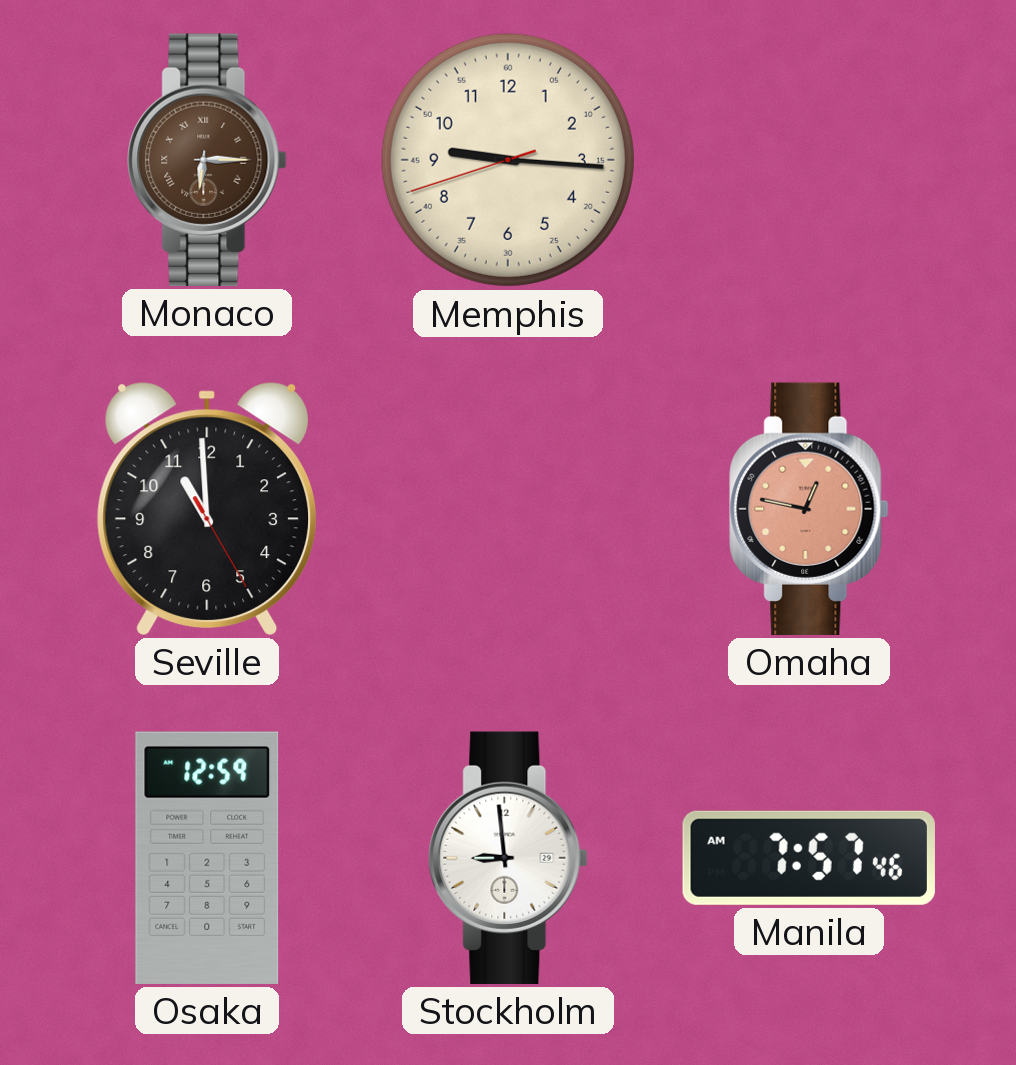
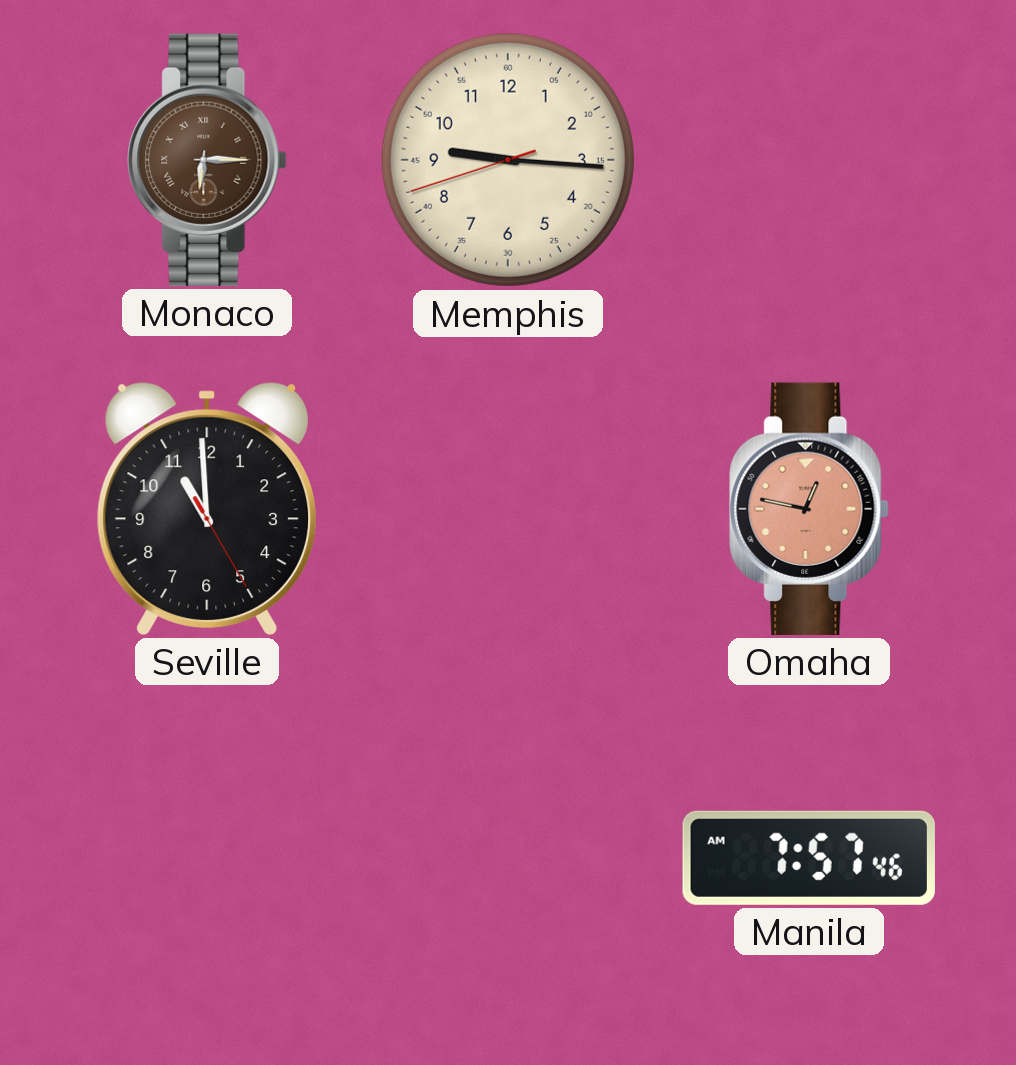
Osaka: 12:59 -> none
Stockholm: 8:59 -> none
